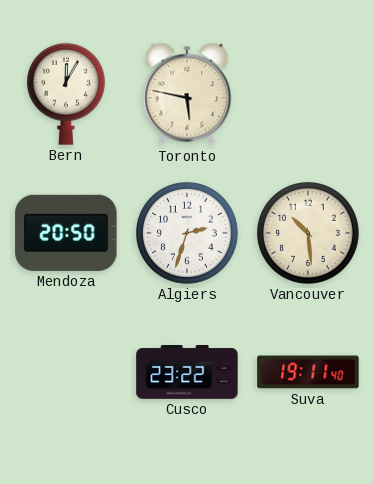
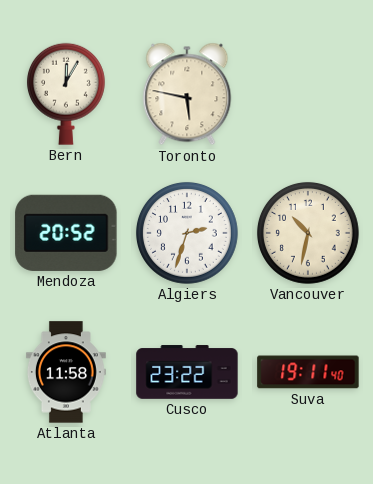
Mendoza: 20:50 -> 20:52
Vancouver: 10:29 -> 10:32
Atlanta: none -> 11:58
